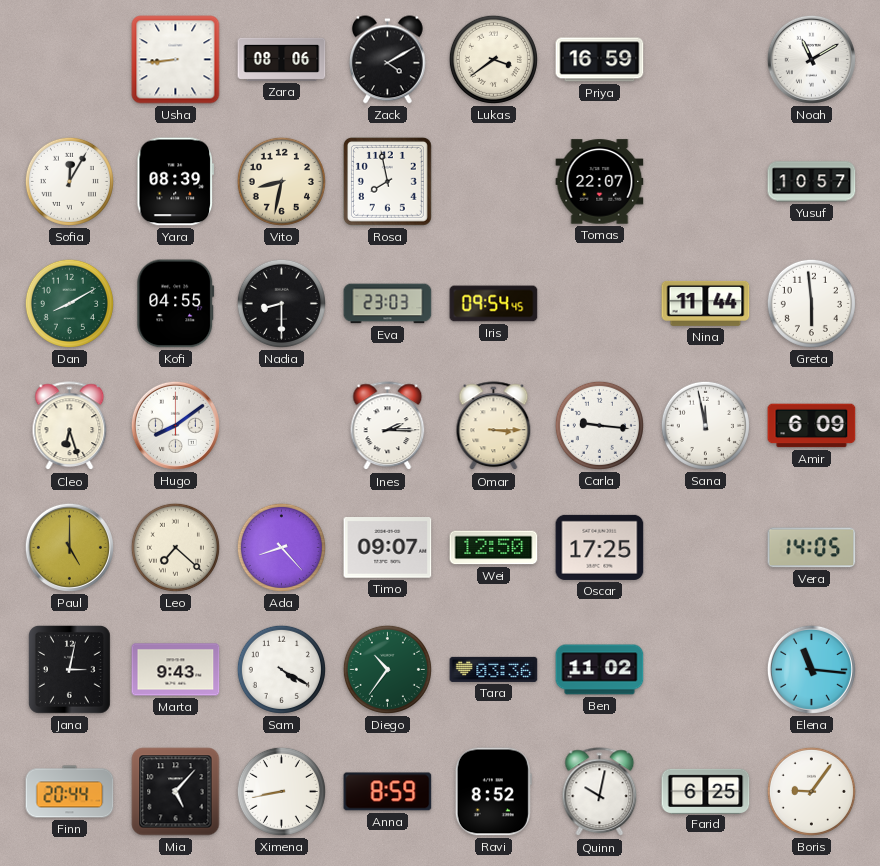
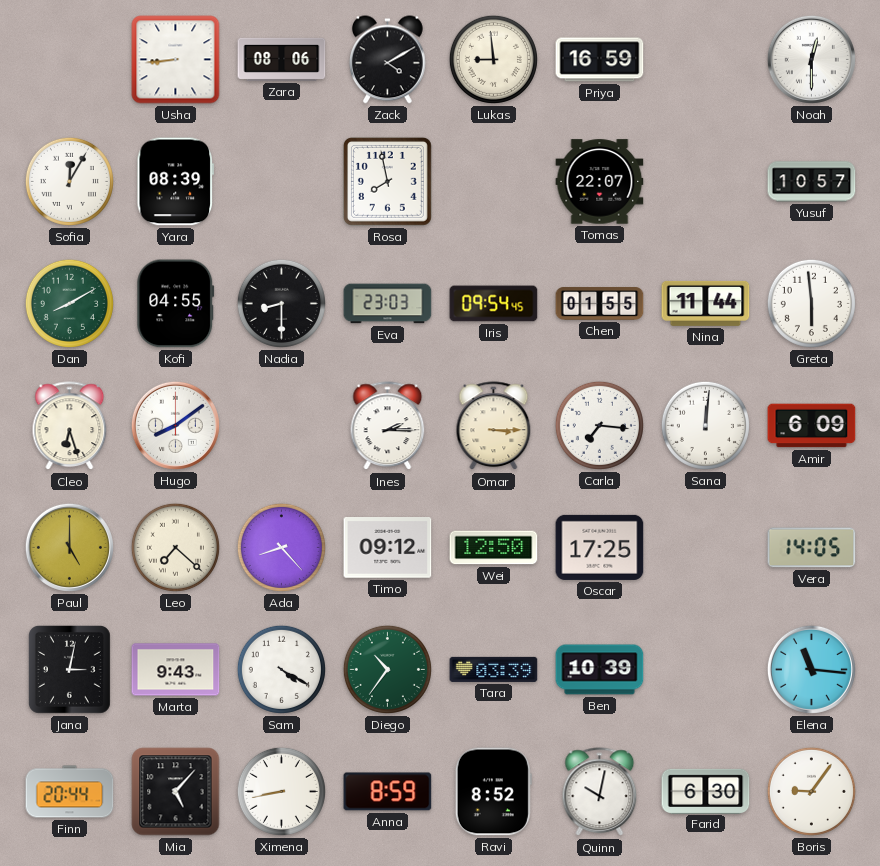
Lukas: 3:39 -> 8:59
Noah: 11:10 -> 12:30
Vito: 8:32 -> none
Chen: none -> 01:55
Carla: 9:16 -> 7:16
Sana: 11:58 -> 12:01
Timo: 09:07 -> 09:12
Tara: 03:36 -> 03:39
Ben: 11:02 -> 10:39
Farid: 6:25 -> 6:30
